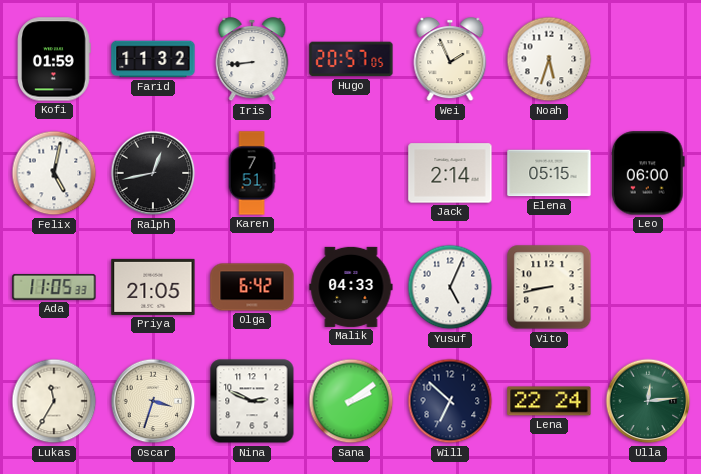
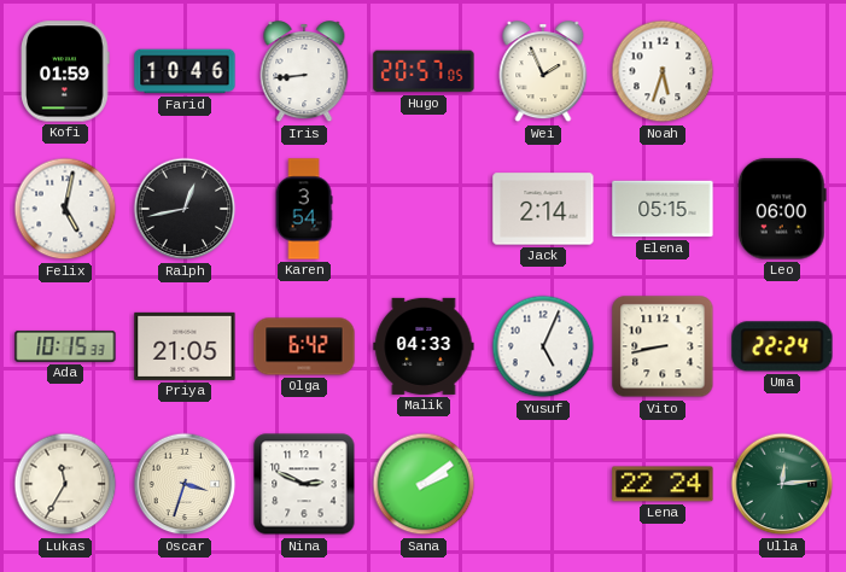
Farid: 11:32 -> 10:46
Karen: 7:51 -> 3:54
Ada: 11:05 -> 10:15
Uma: none -> 22:24
Will: 6:52 -> none
